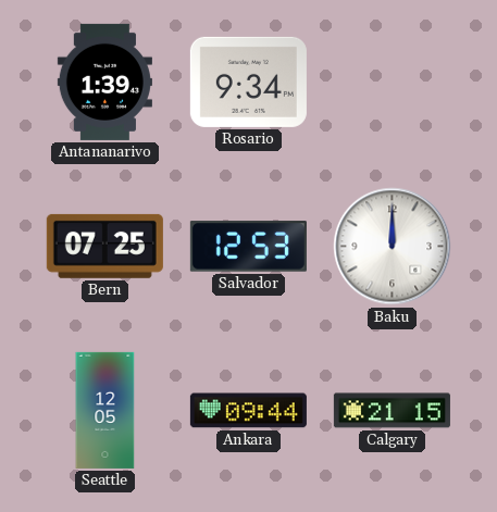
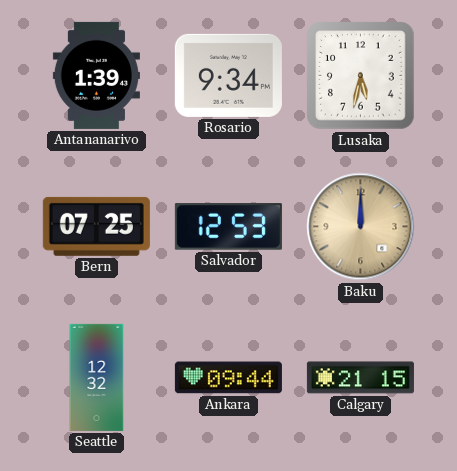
Lusaka: none -> 5:32
Baku dial: white -> champagne
Seattle: 12:05 -> 12:32
